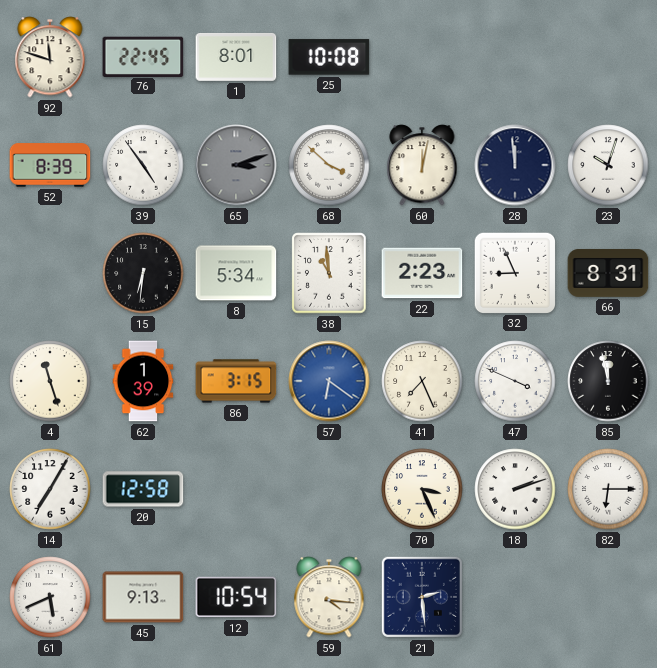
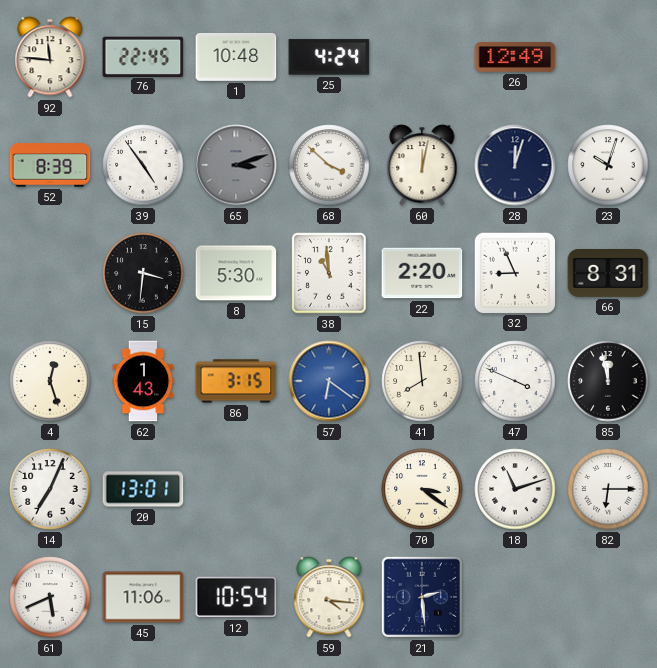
92: 11:48 -> 11:46
1: 8:01 -> 10:48
25: 10:08 -> 4:24
26: none -> 12:49
28: 11:59 -> 12:03
15: 6:31 -> 3:31
8: 5:34 -> 5:30
22: 2:23 -> 2:20
4: 11:27 -> 12:27
62: 1:39 -> 1:43
41: 7:26 -> 7:59
14: 7:05 -> 7:04
20: 12:58 -> 13:01
70: 3:26 -> 3:21
18: 2:12 -> 11:12
45: 9:13 -> 11:06
